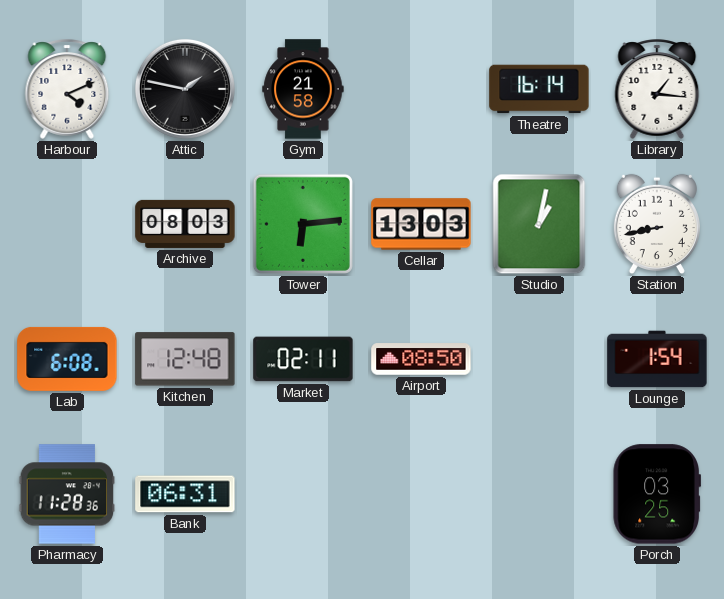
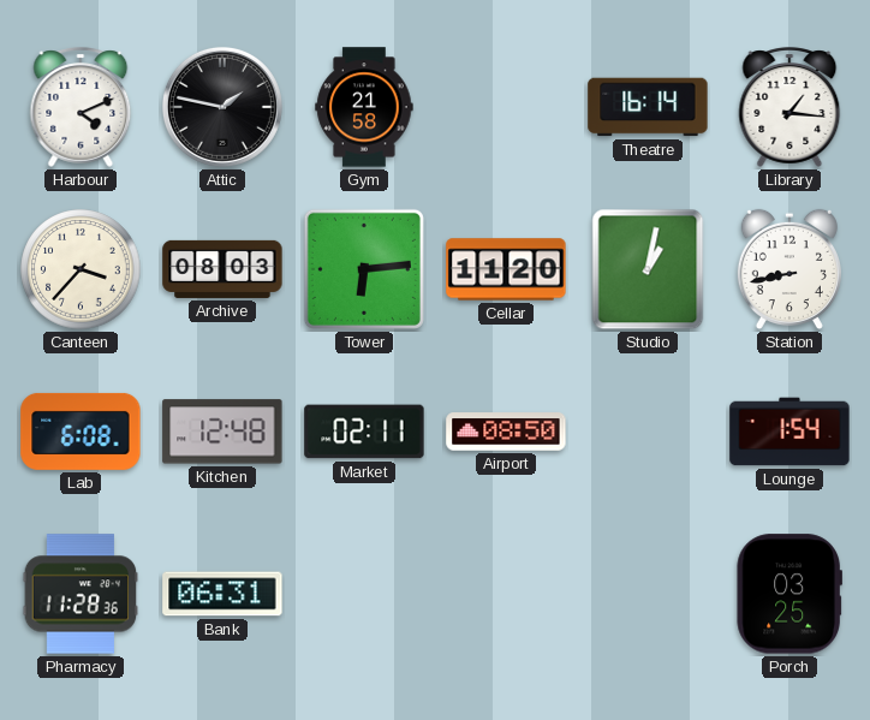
Canteen: none -> 3:37
Cellar: 13:03 -> 11:20
